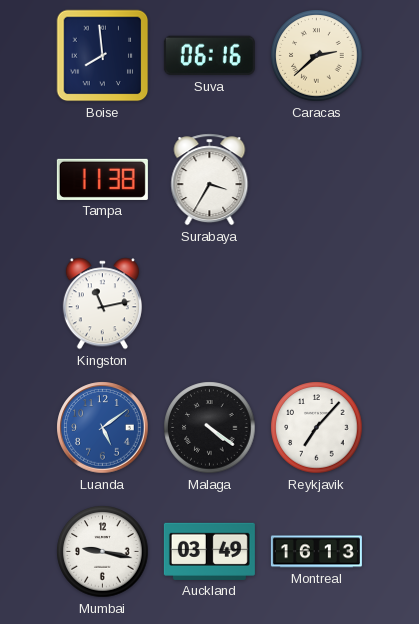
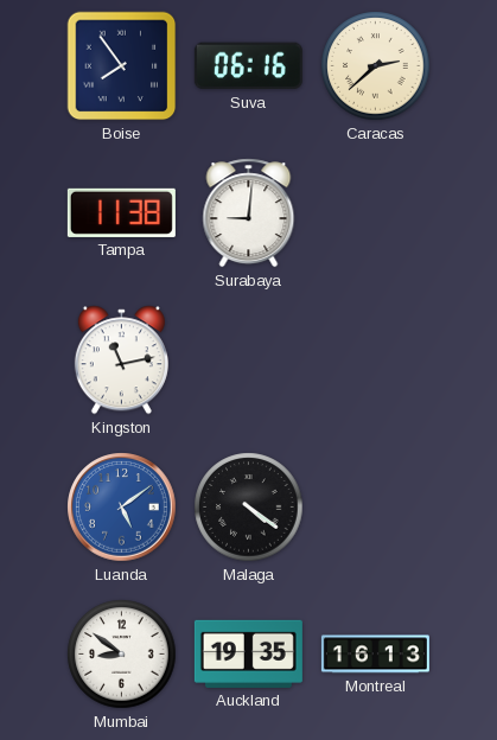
Boise: 7:59 -> 7:54
Surabaya: 3:35 -> 9:01
Reykjavik: 7:07 -> none
Mumbai: 9:17 -> 8:51
Auckland: 03:49 -> 19:35
